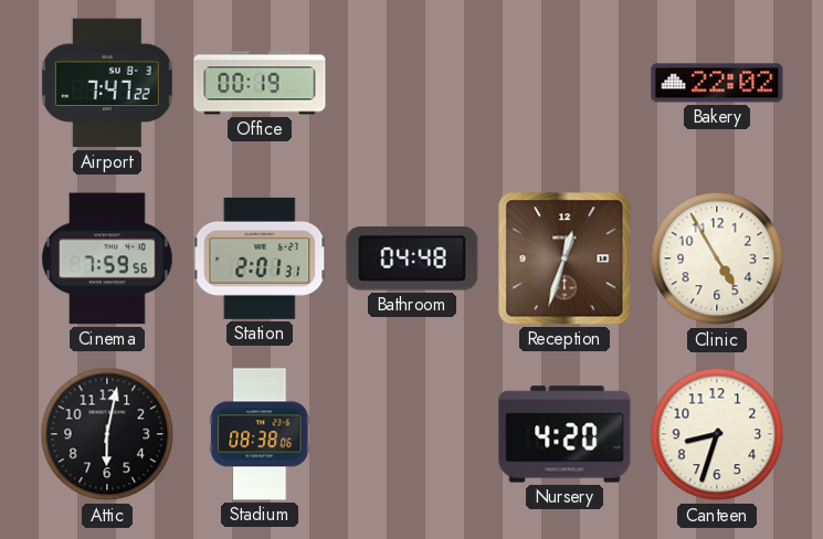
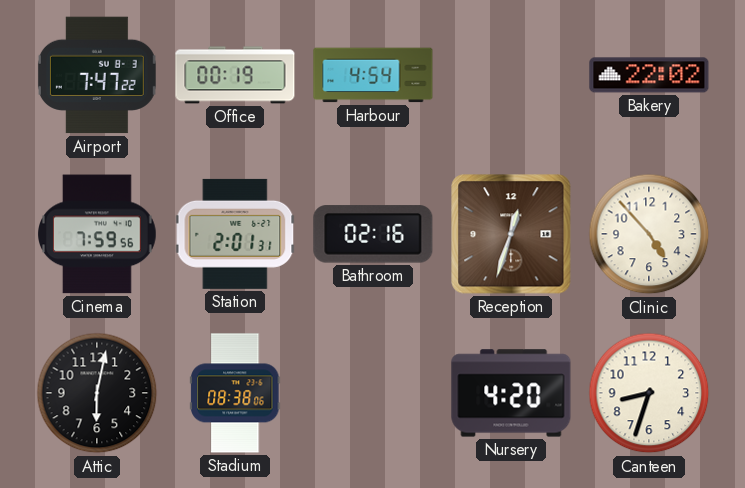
Harbour: none -> 4:54
Bathroom: 04:48 -> 02:16
Clinic: 4:55 -> 4:53
